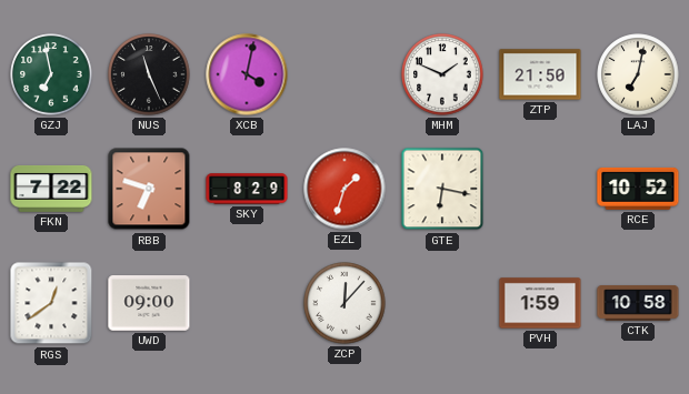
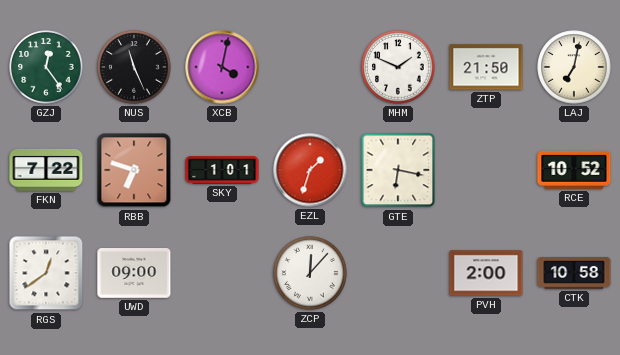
GZJ: 6:58 -> 12:24
SKY: 8:29 -> 1:01
PVH: 1:59 -> 2:00
